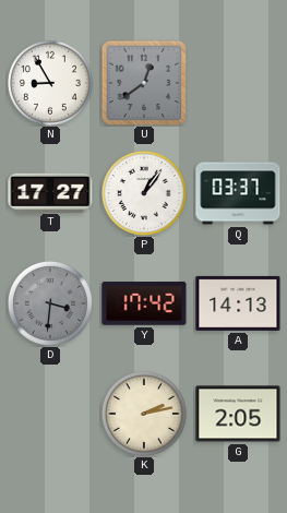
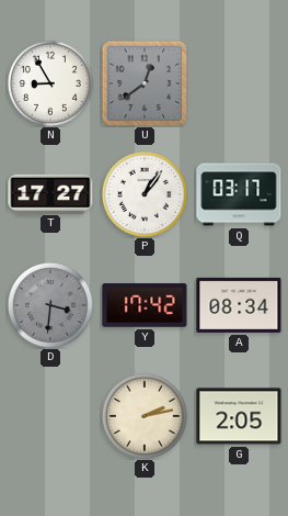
Q: 03:37 -> 03:17
A: 14:13 -> 08:34
